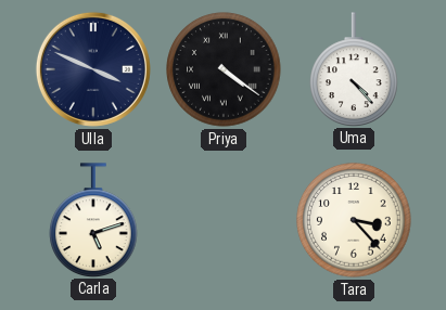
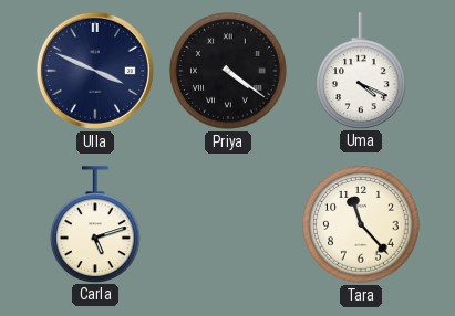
Uma: 4:23 -> 4:19
Tara: 3:23 -> 11:23
